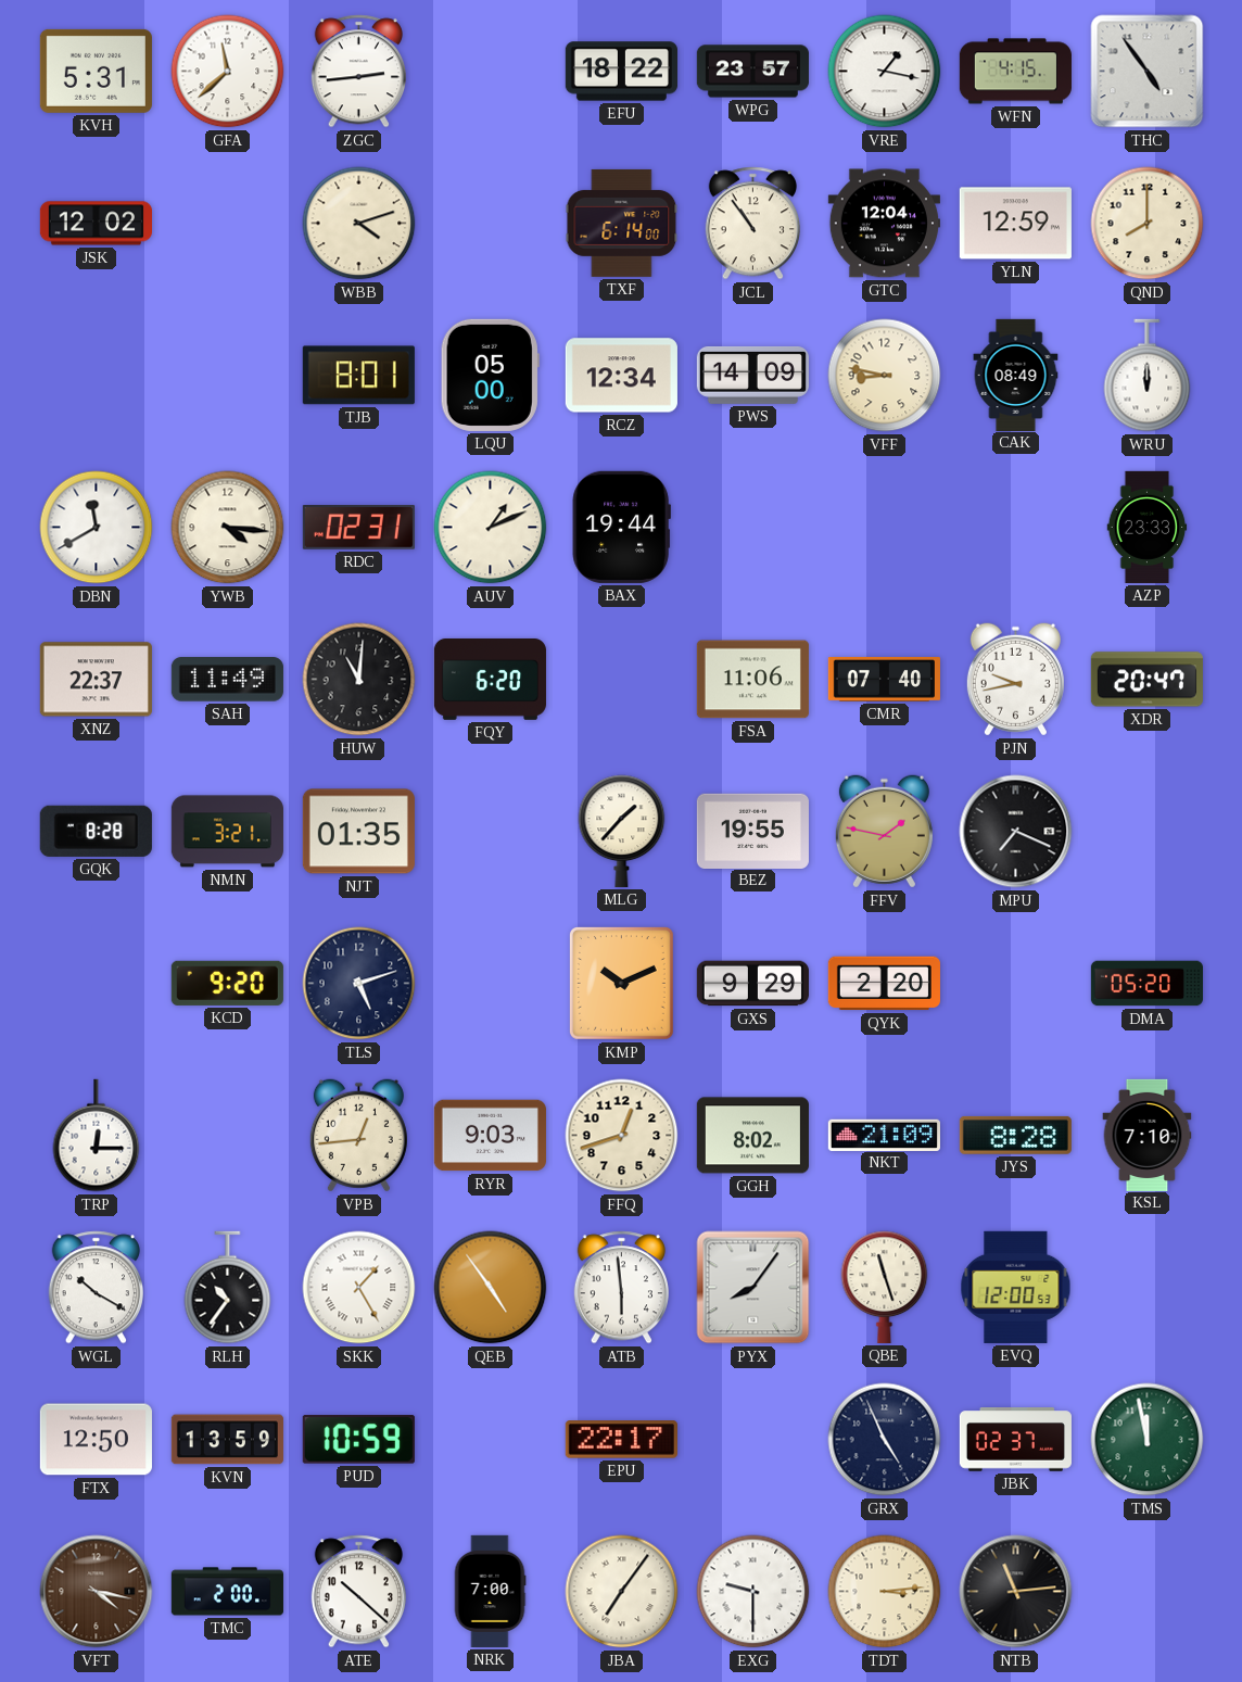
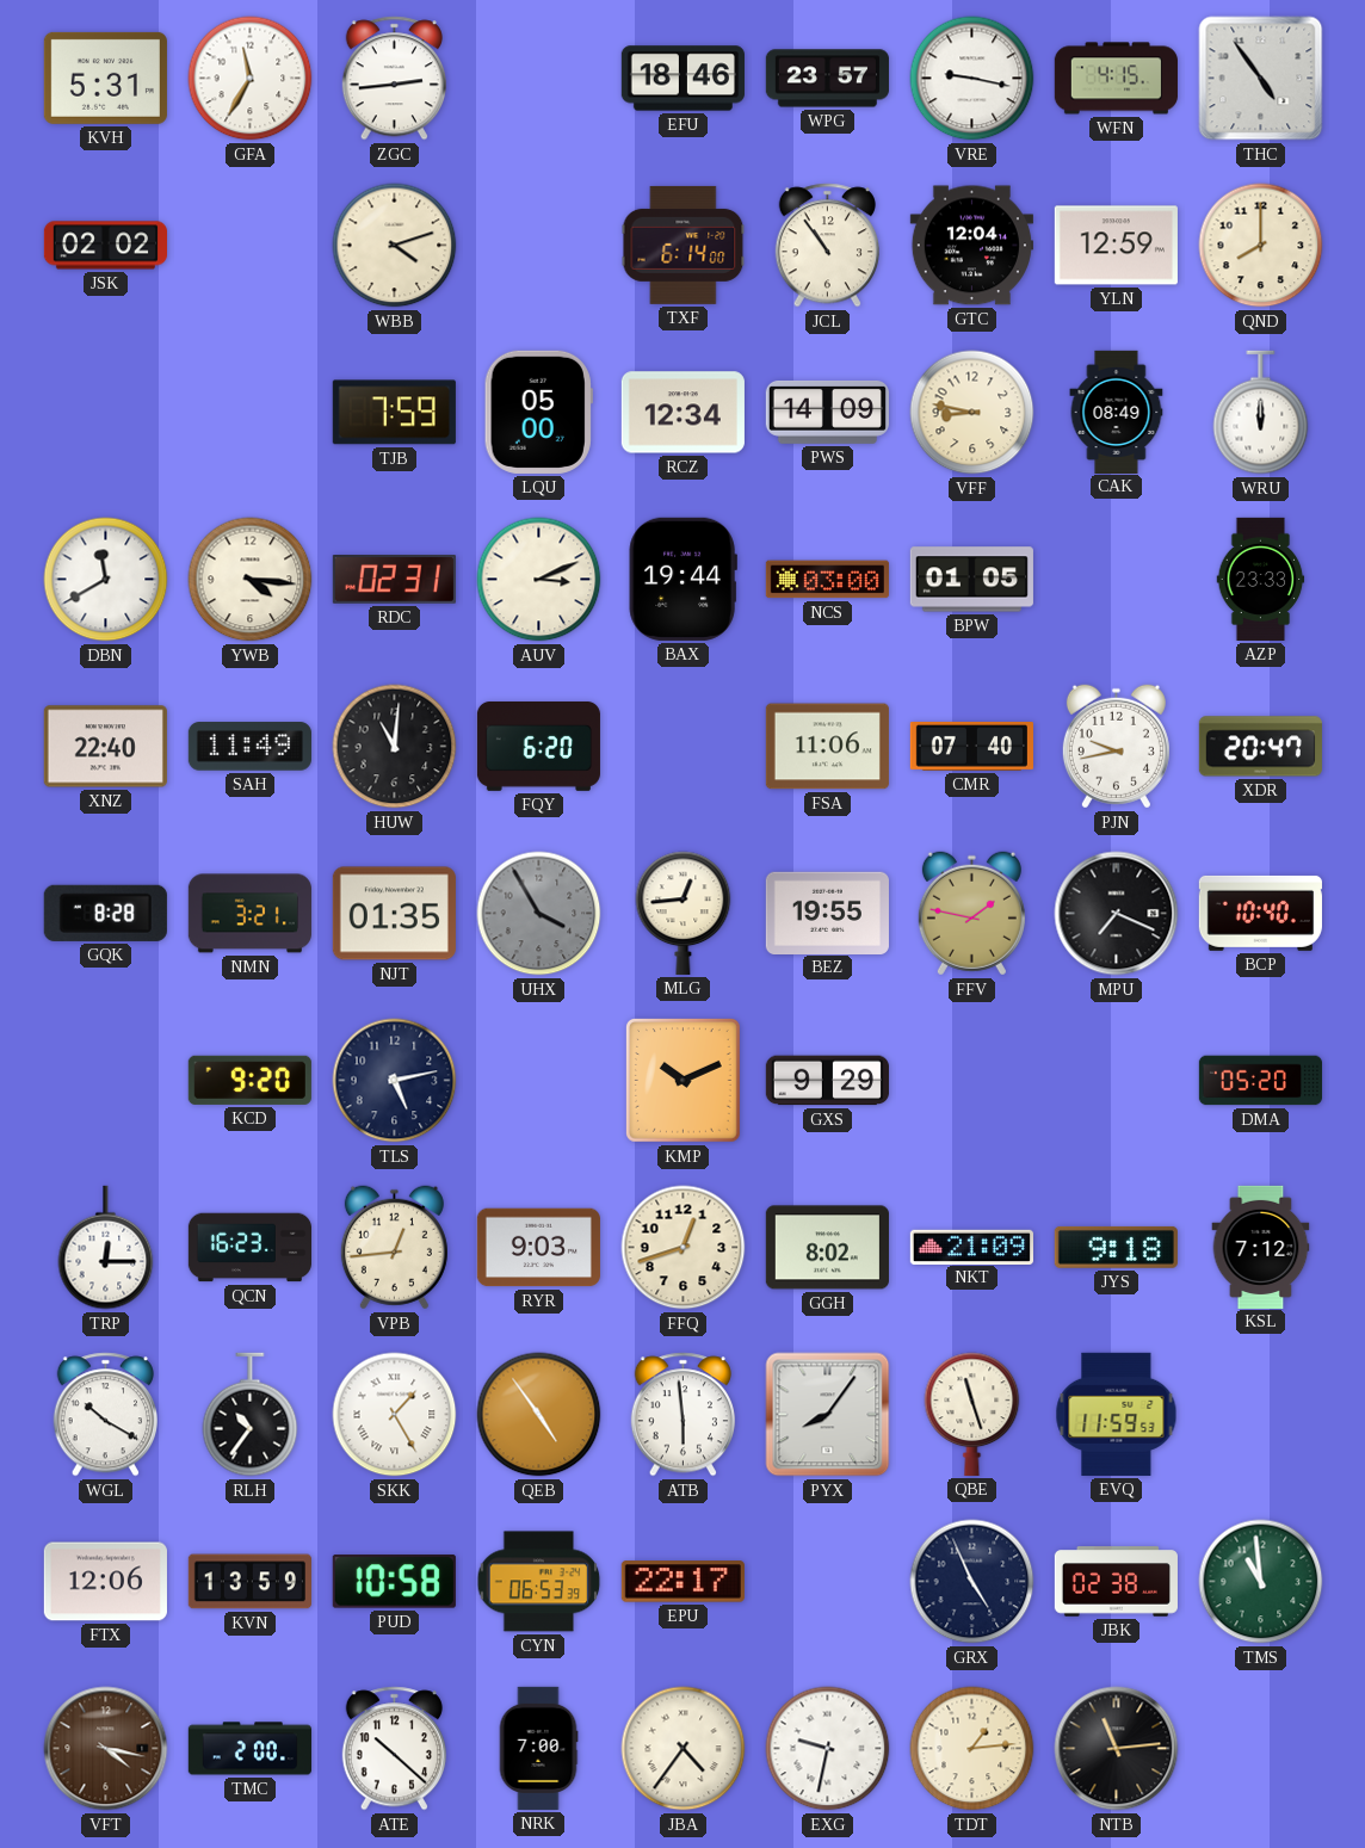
GFA: 11:38 -> 11:35
EFU: 18:22 -> 18:46
VRE: 1:17 -> 9:17
JSK: 12:02 -> 02:02
TJB: 8:01 -> 7:59
AUV: 1:11 -> 3:11
NCS: none -> 03:00
BPW: none -> 01:05
XNZ: 22:37 -> 22:40
UHX: none -> 3:55
MLG: 1:37 -> 12:44
BCP: none -> 10:40
TLS: 5:12 -> 5:13
QYK: 2:20 -> none
QCN: none -> 16:23
JYS: 8:28 -> 9:18
KSL: 7:10 -> 7:12
EVQ: 12:00 -> 11:59
FTX: 12:50 -> 12:06
PUD: 10:59 -> 10:58
CYN: none -> 06:53
JBK: 02:37 -> 02:38
TMS: 11:58 -> 10:59
JBA: 7:06 -> 4:36
EXG: 9:30 -> 9:32
TDT: 3:14 -> 1:14
